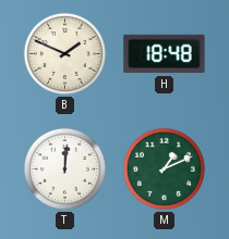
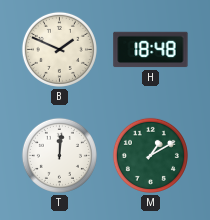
M: 1:11 -> 1:10
